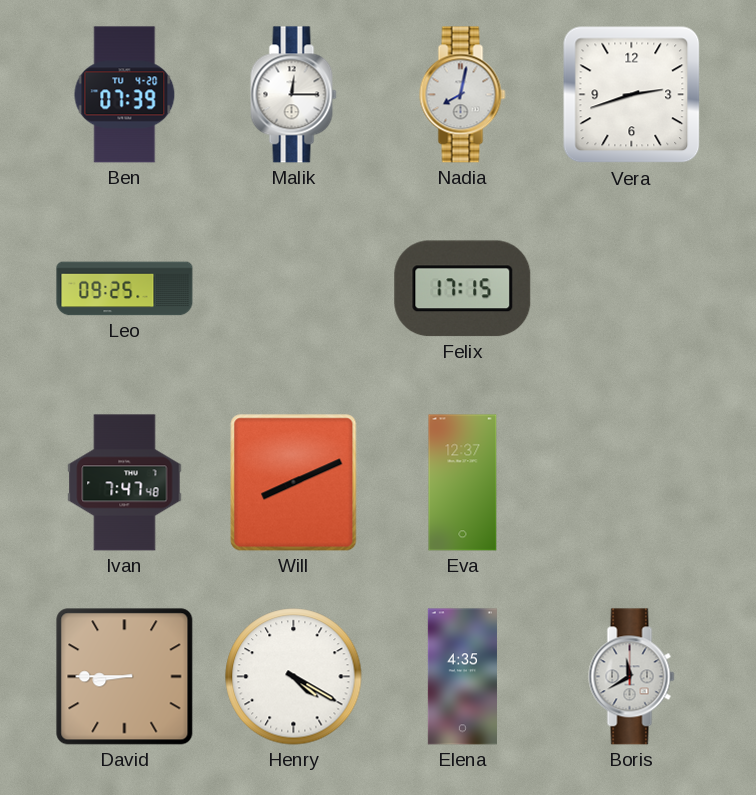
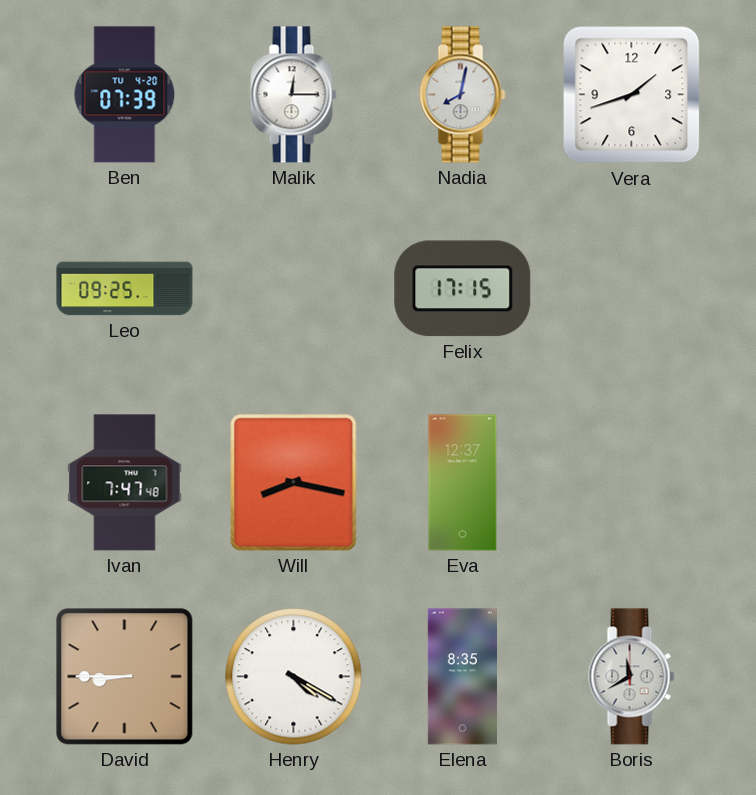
Vera: 2:42 -> 1:42
Will: 8:11 -> 8:17
Elena: 4:35 -> 8:35
